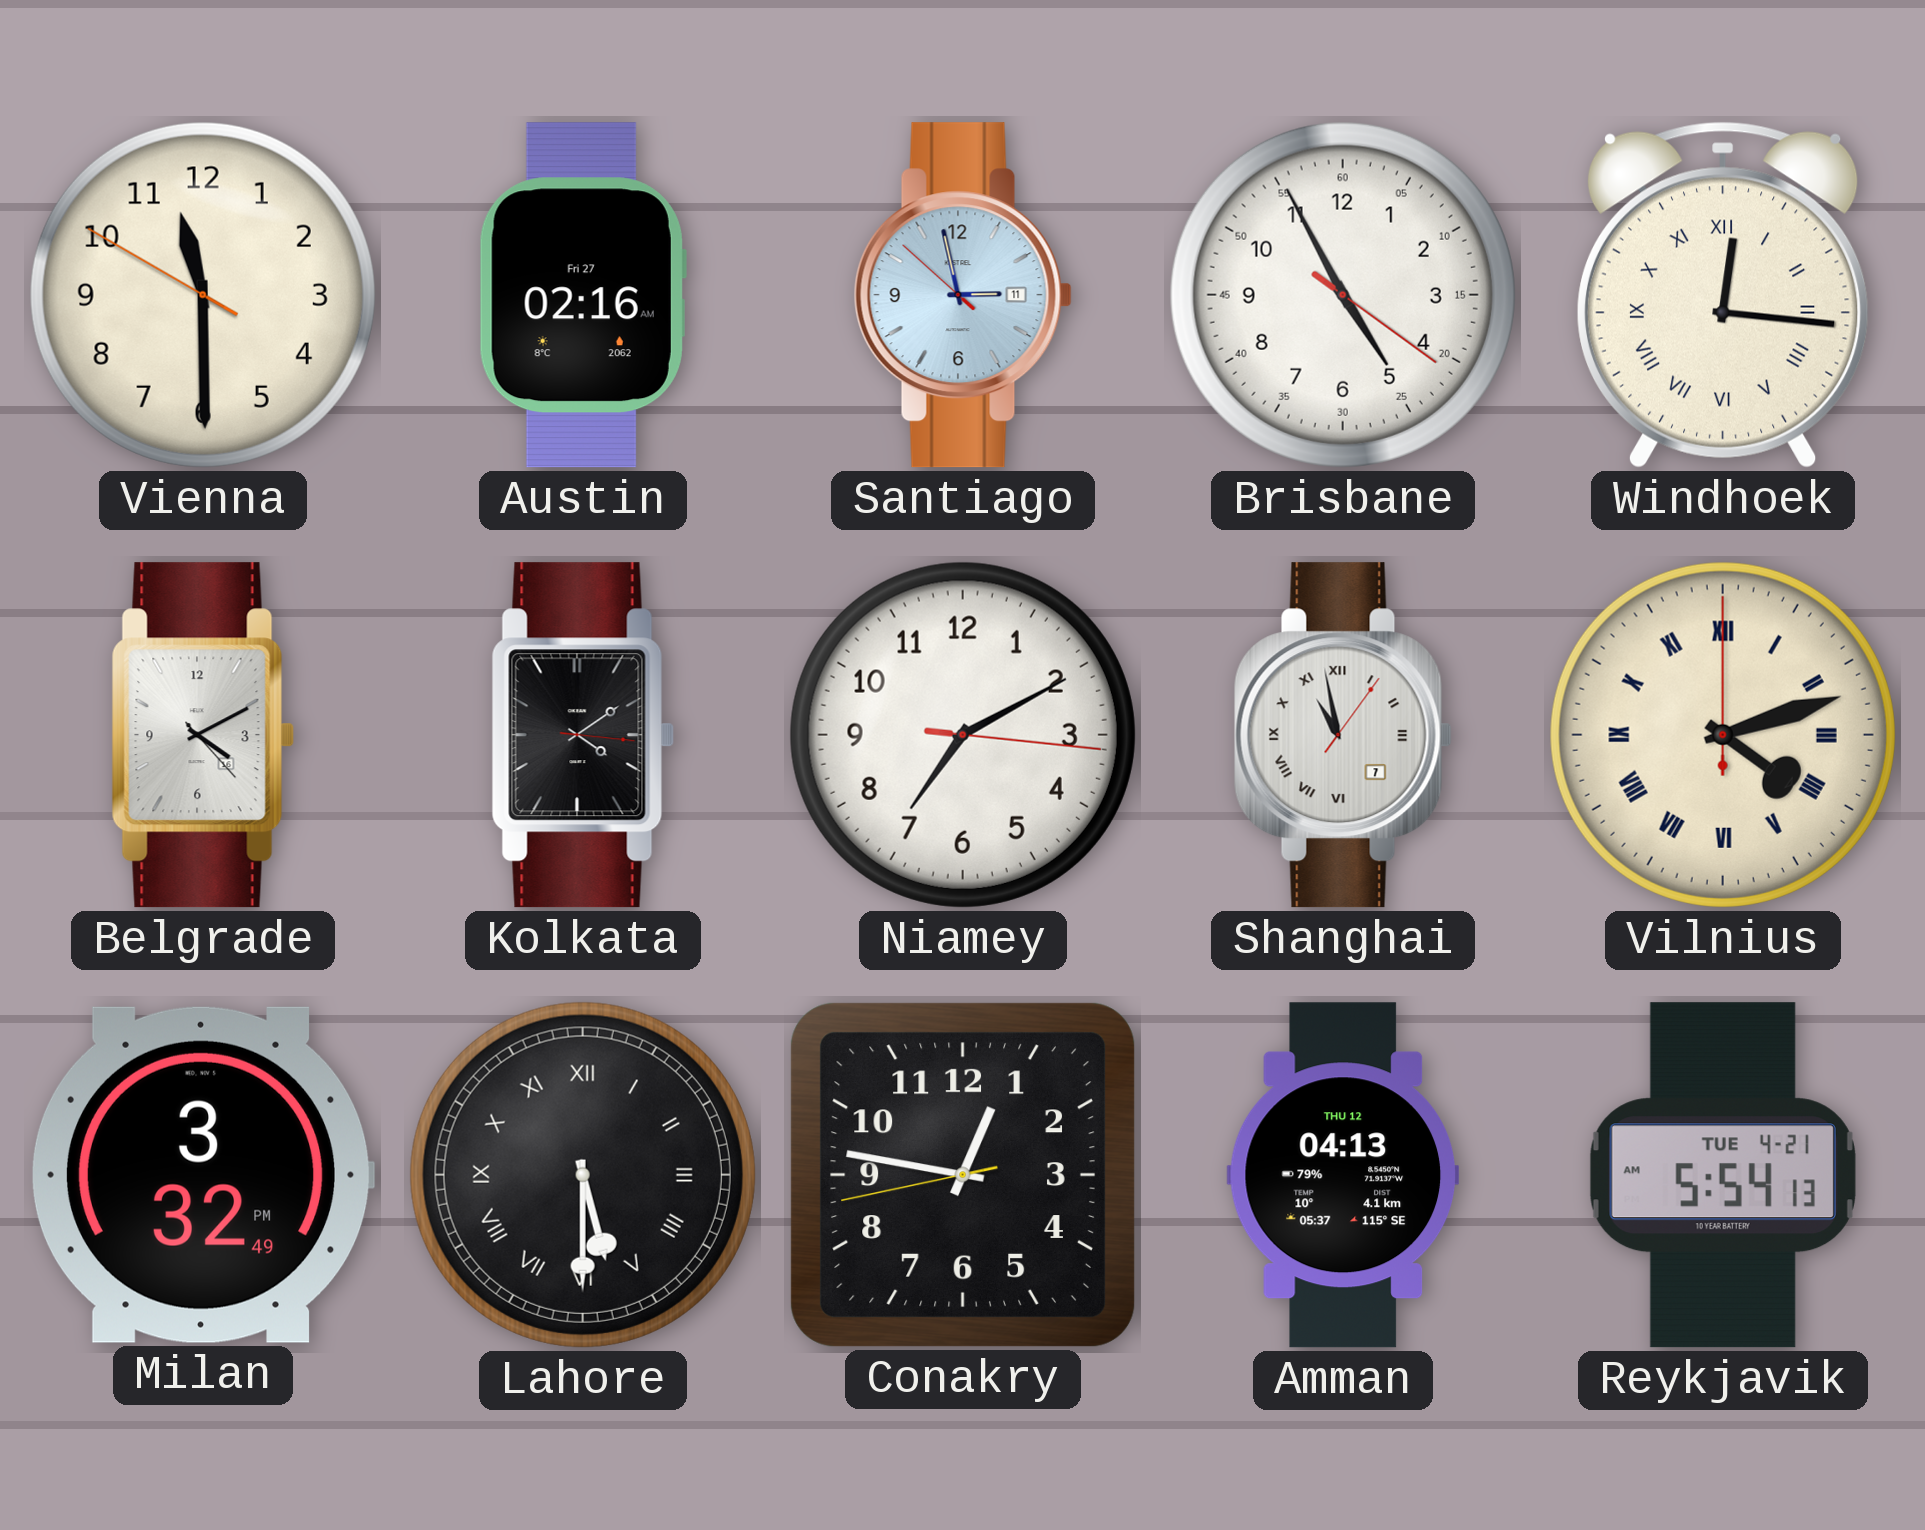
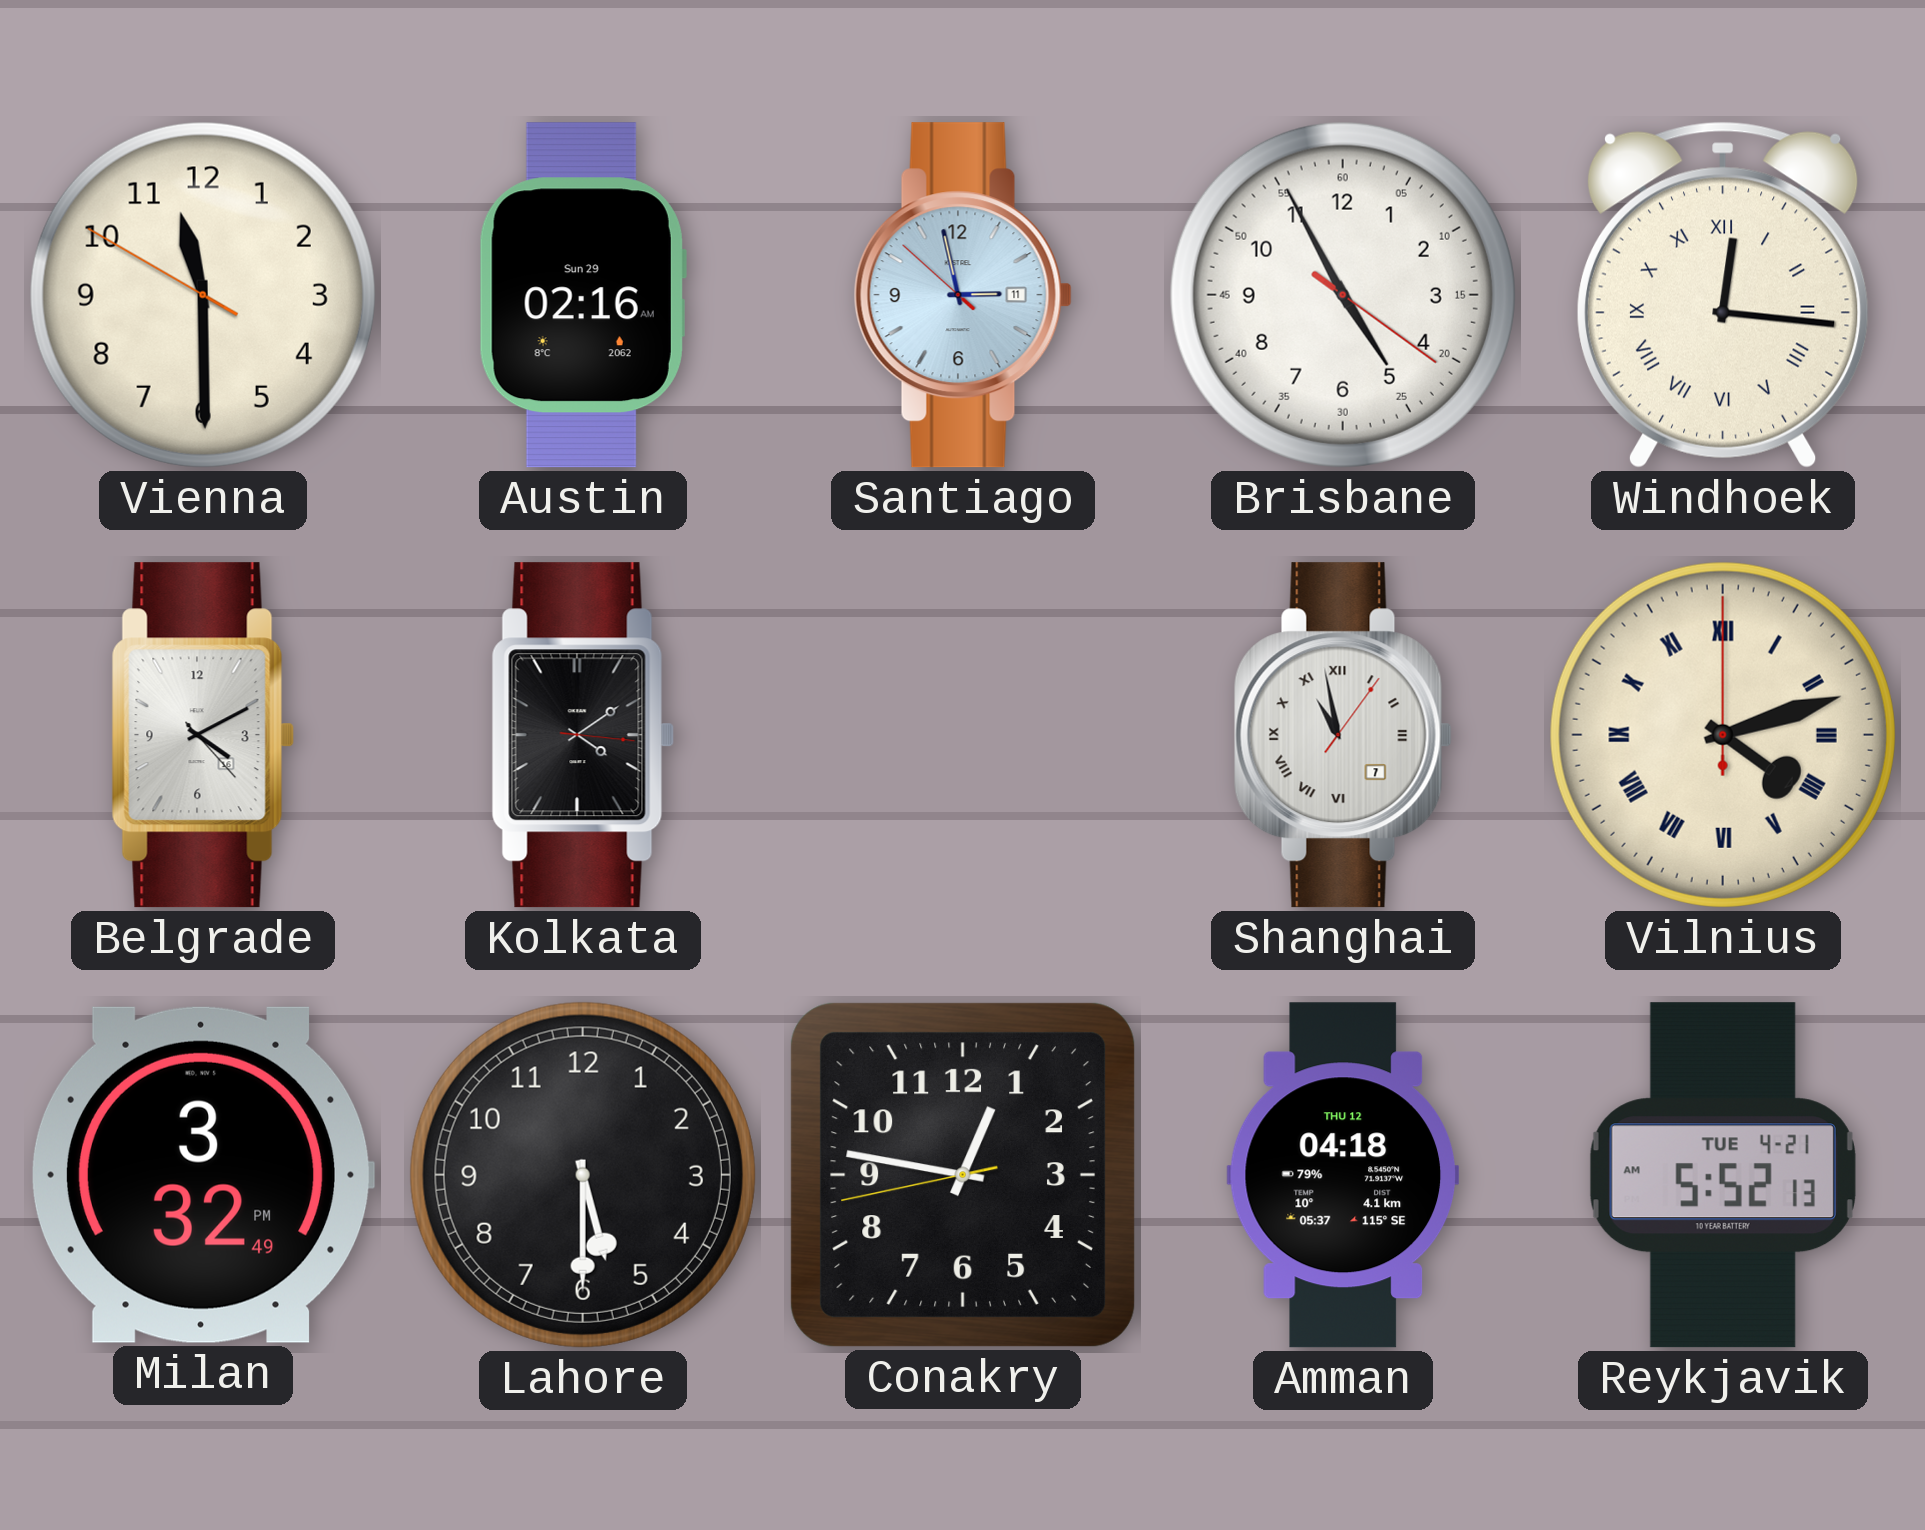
Austin date: Fri 27 -> Sun 29
Niamey: 7:10 -> none
Lahore numerals: Roman -> Arabic
Amman: 04:13 -> 04:18
Reykjavik: 5:54 -> 5:52
